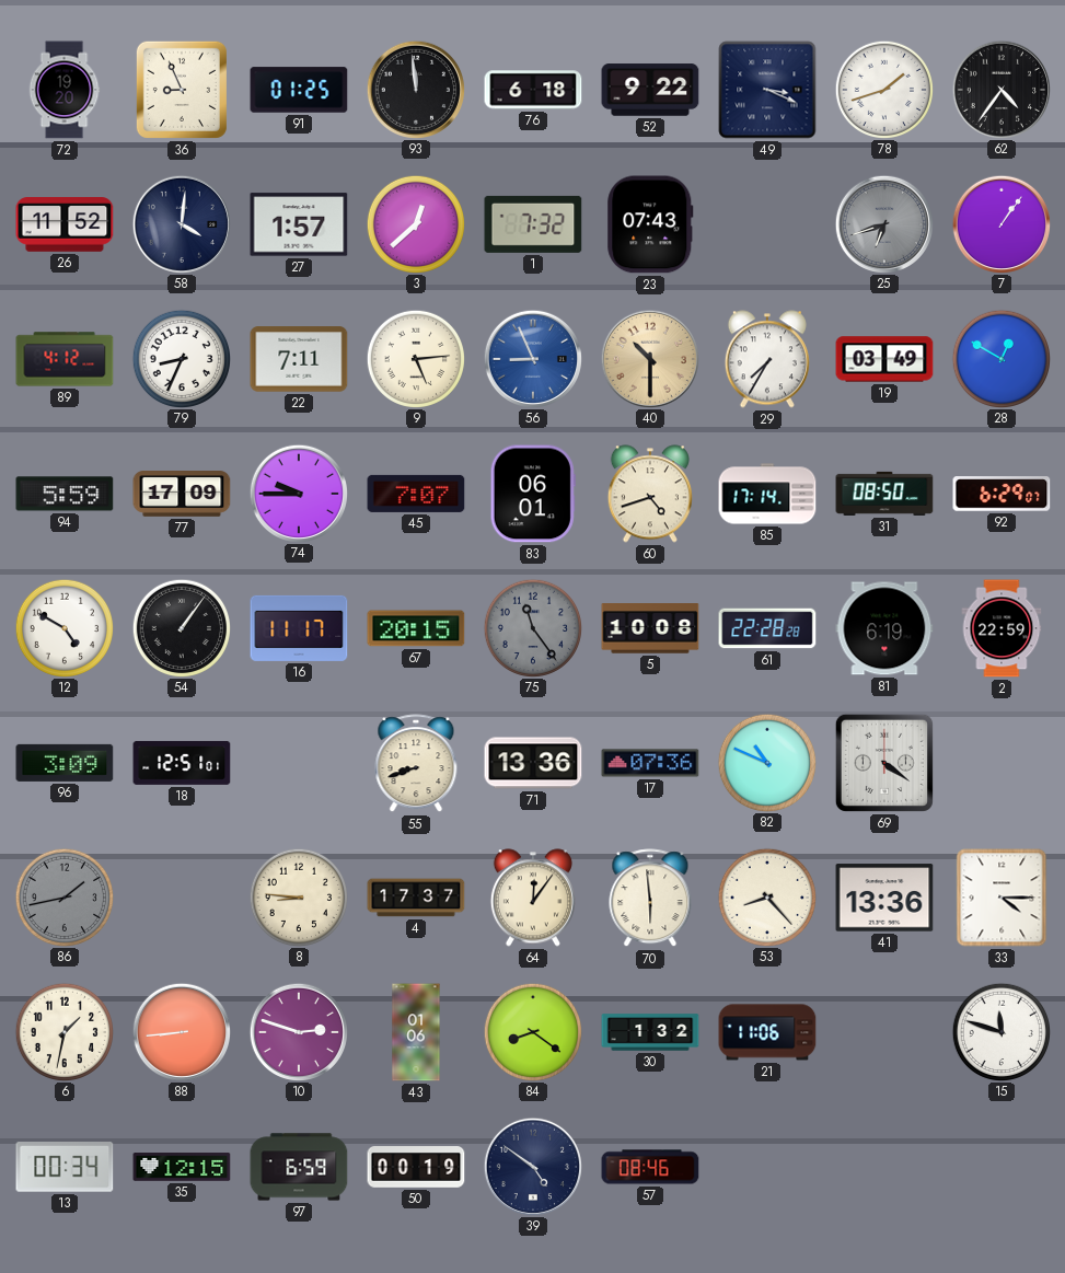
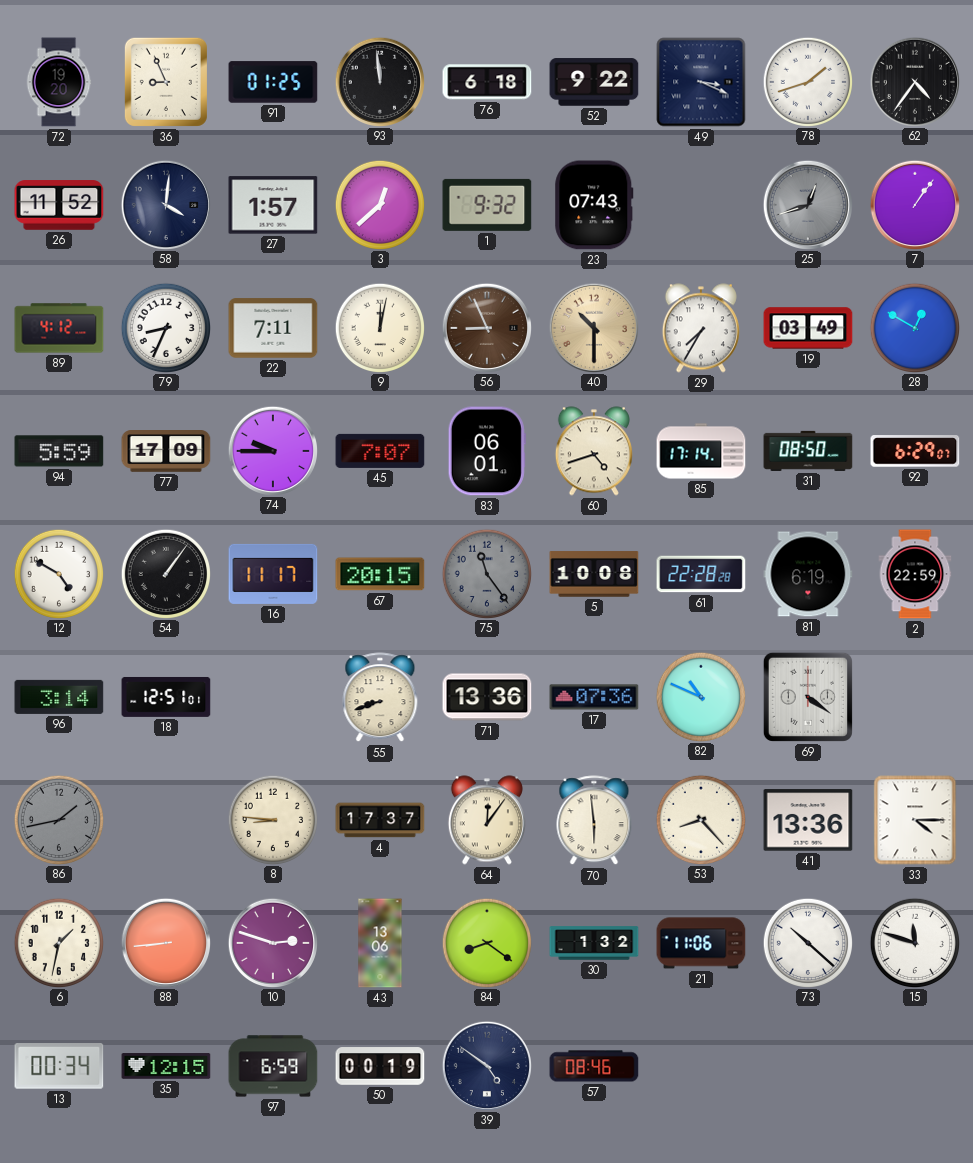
1: 7:32 -> 9:32
25: 6:42 -> 12:42
9: 5:14 -> 12:02
56 dial: blue -> brown
96: 3:09 -> 3:14
43: 01:06 -> 13:06
73: none -> 10:22
